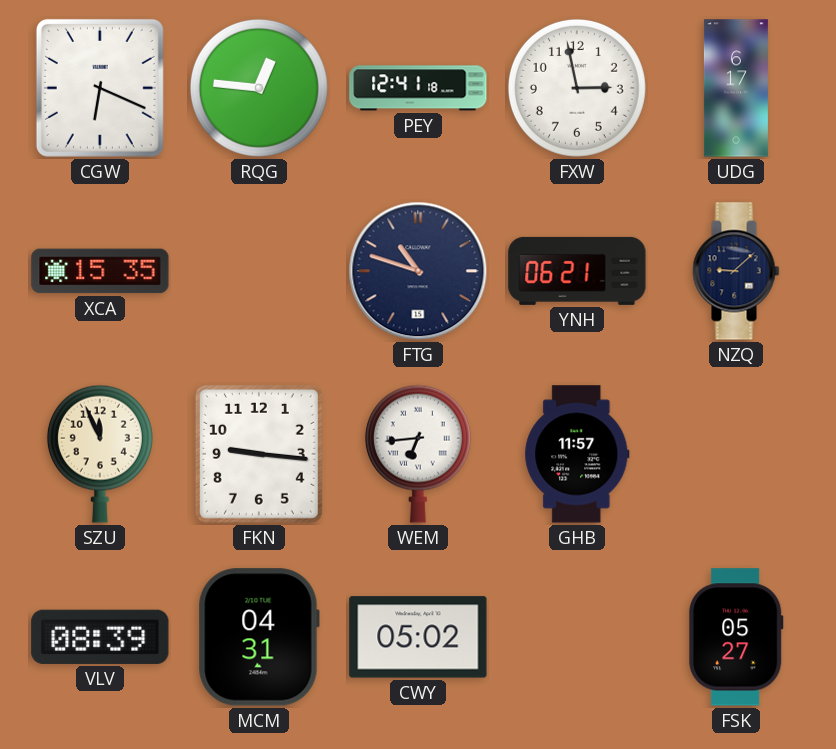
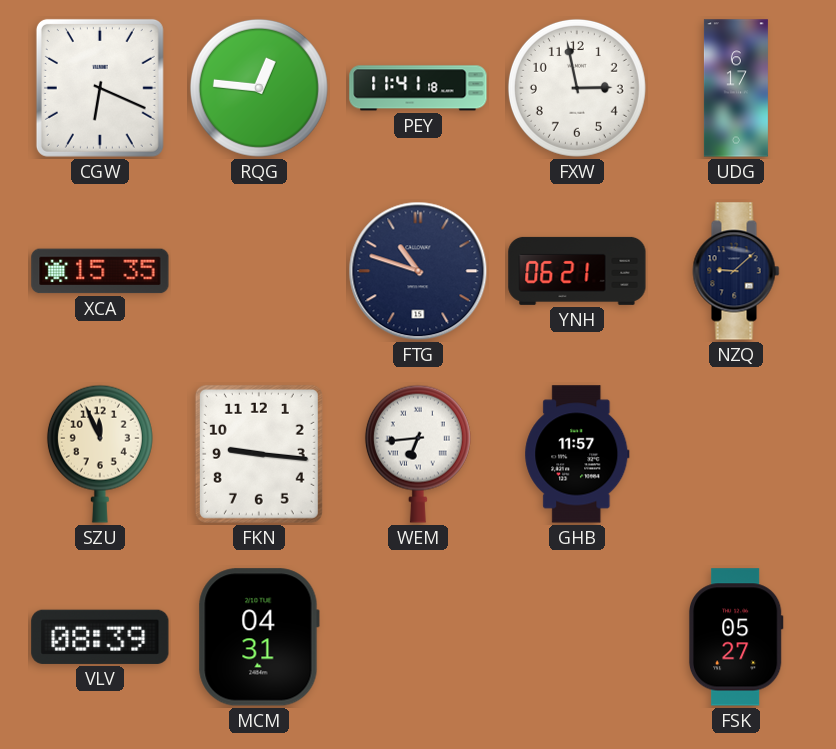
PEY: 12:41 -> 11:41
CWY: 05:02 -> none
